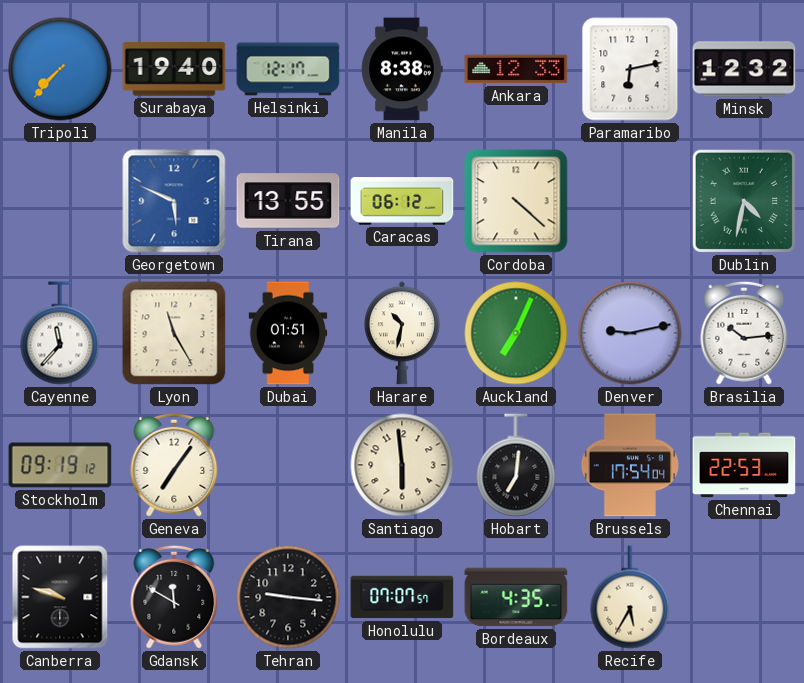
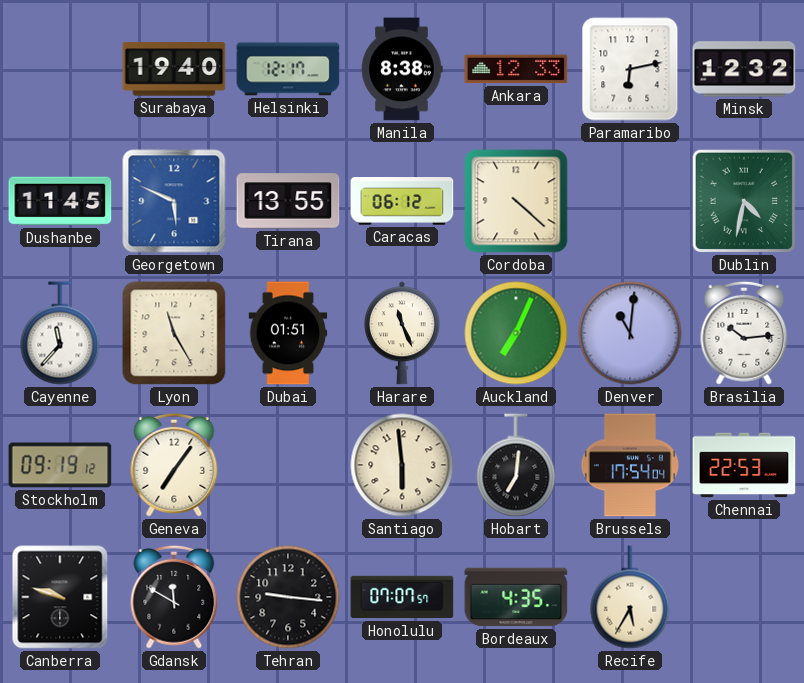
Tripoli: 7:37 -> none
Dushanbe: none -> 11:45
Harare: 10:32 -> 11:26
Denver: 9:13 -> 11:01
